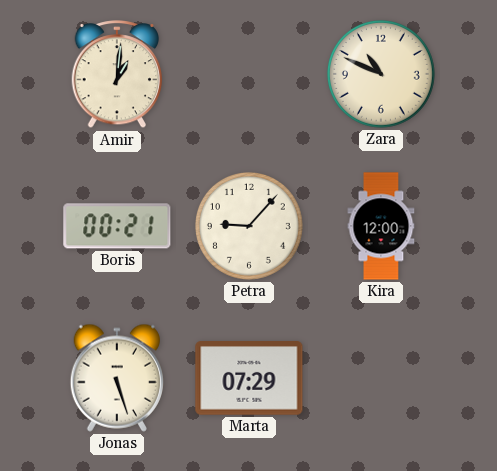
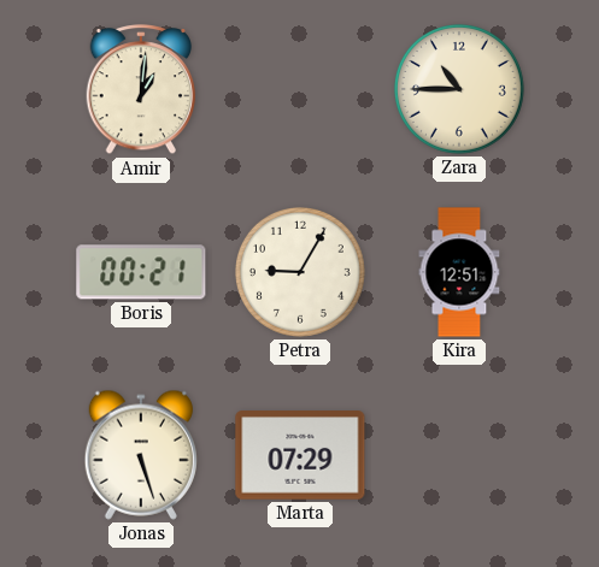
Zara: 10:49 -> 10:45
Petra: 9:07 -> 9:05
Kira: 12:00 -> 12:51
